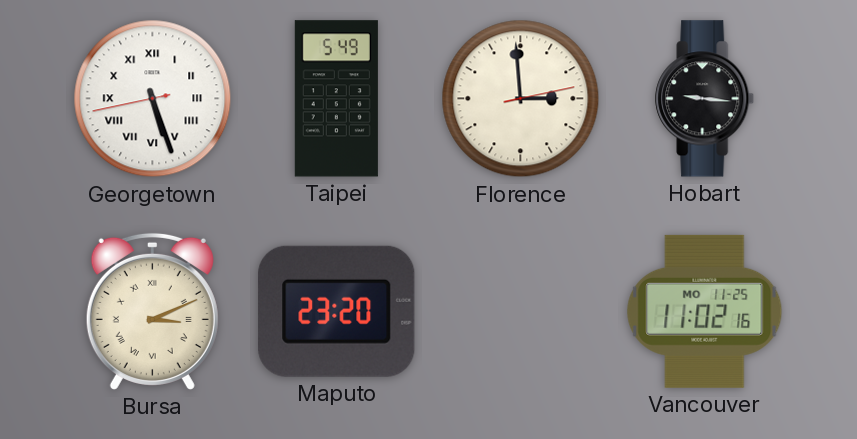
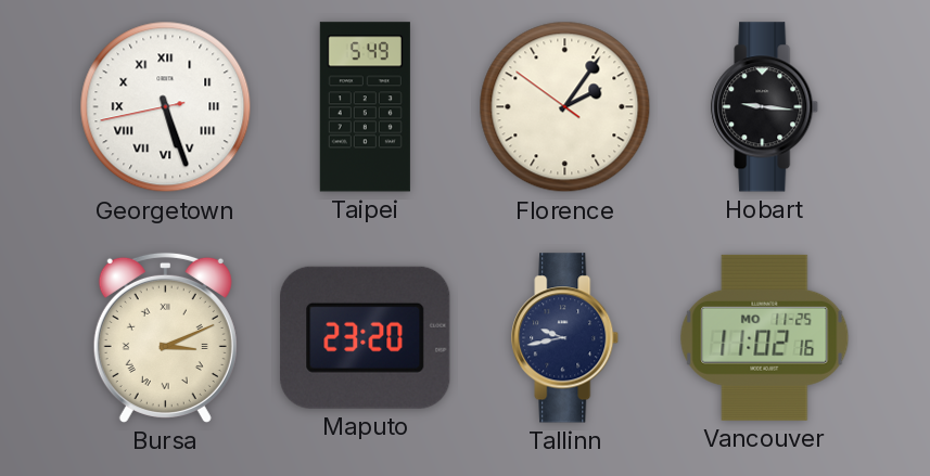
Florence: 2:59 -> 2:05
Tallinn: none -> 9:43
